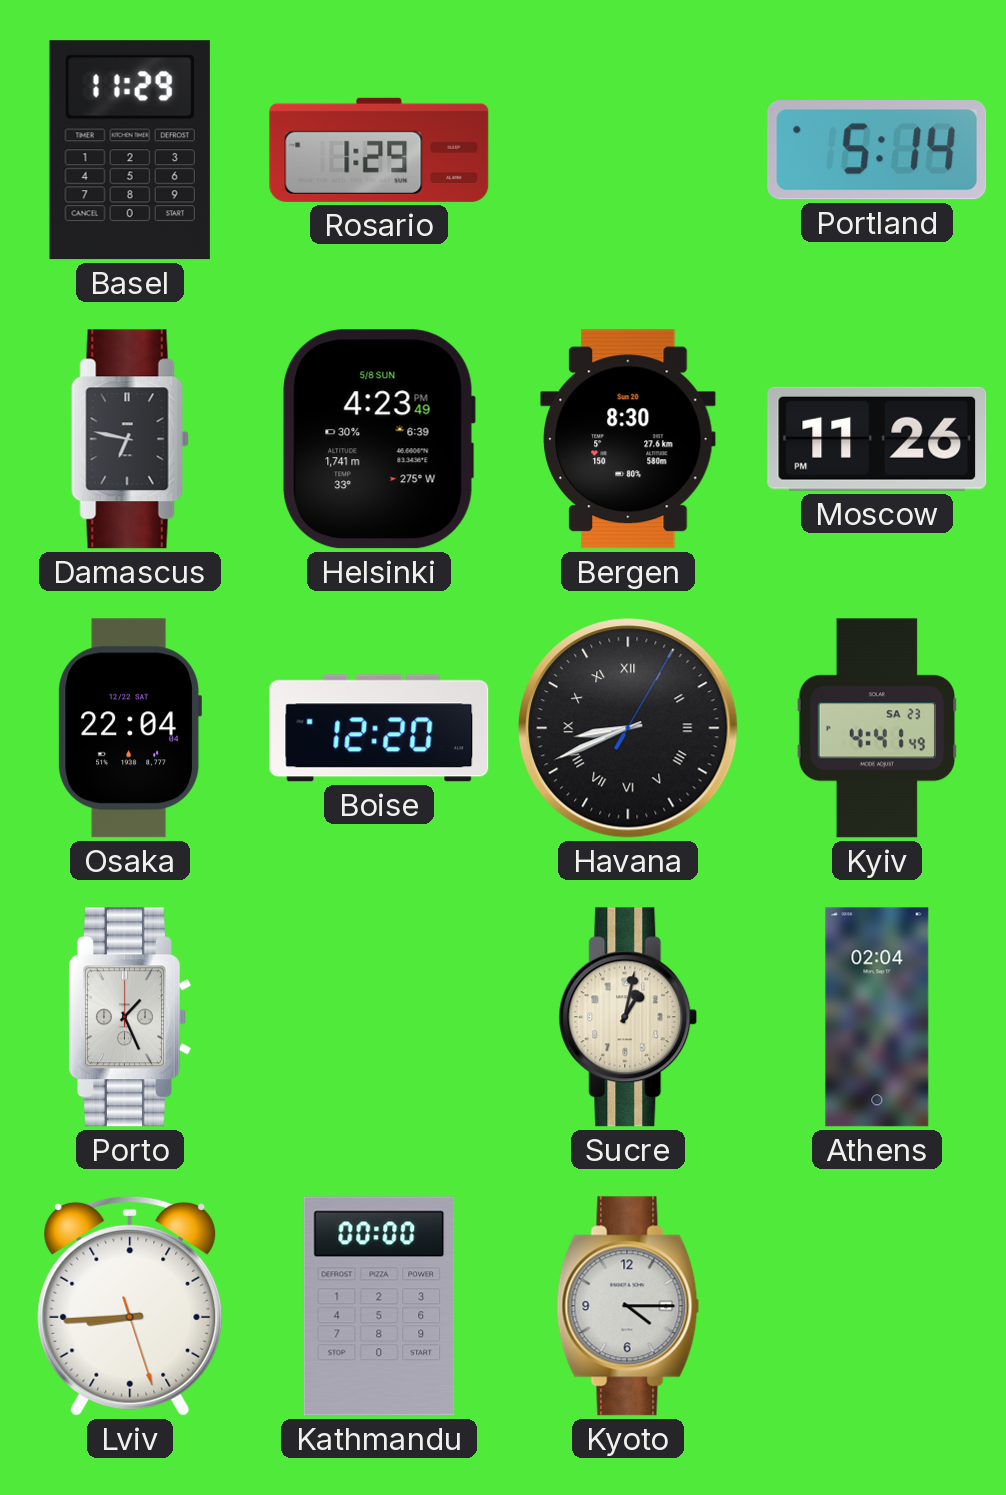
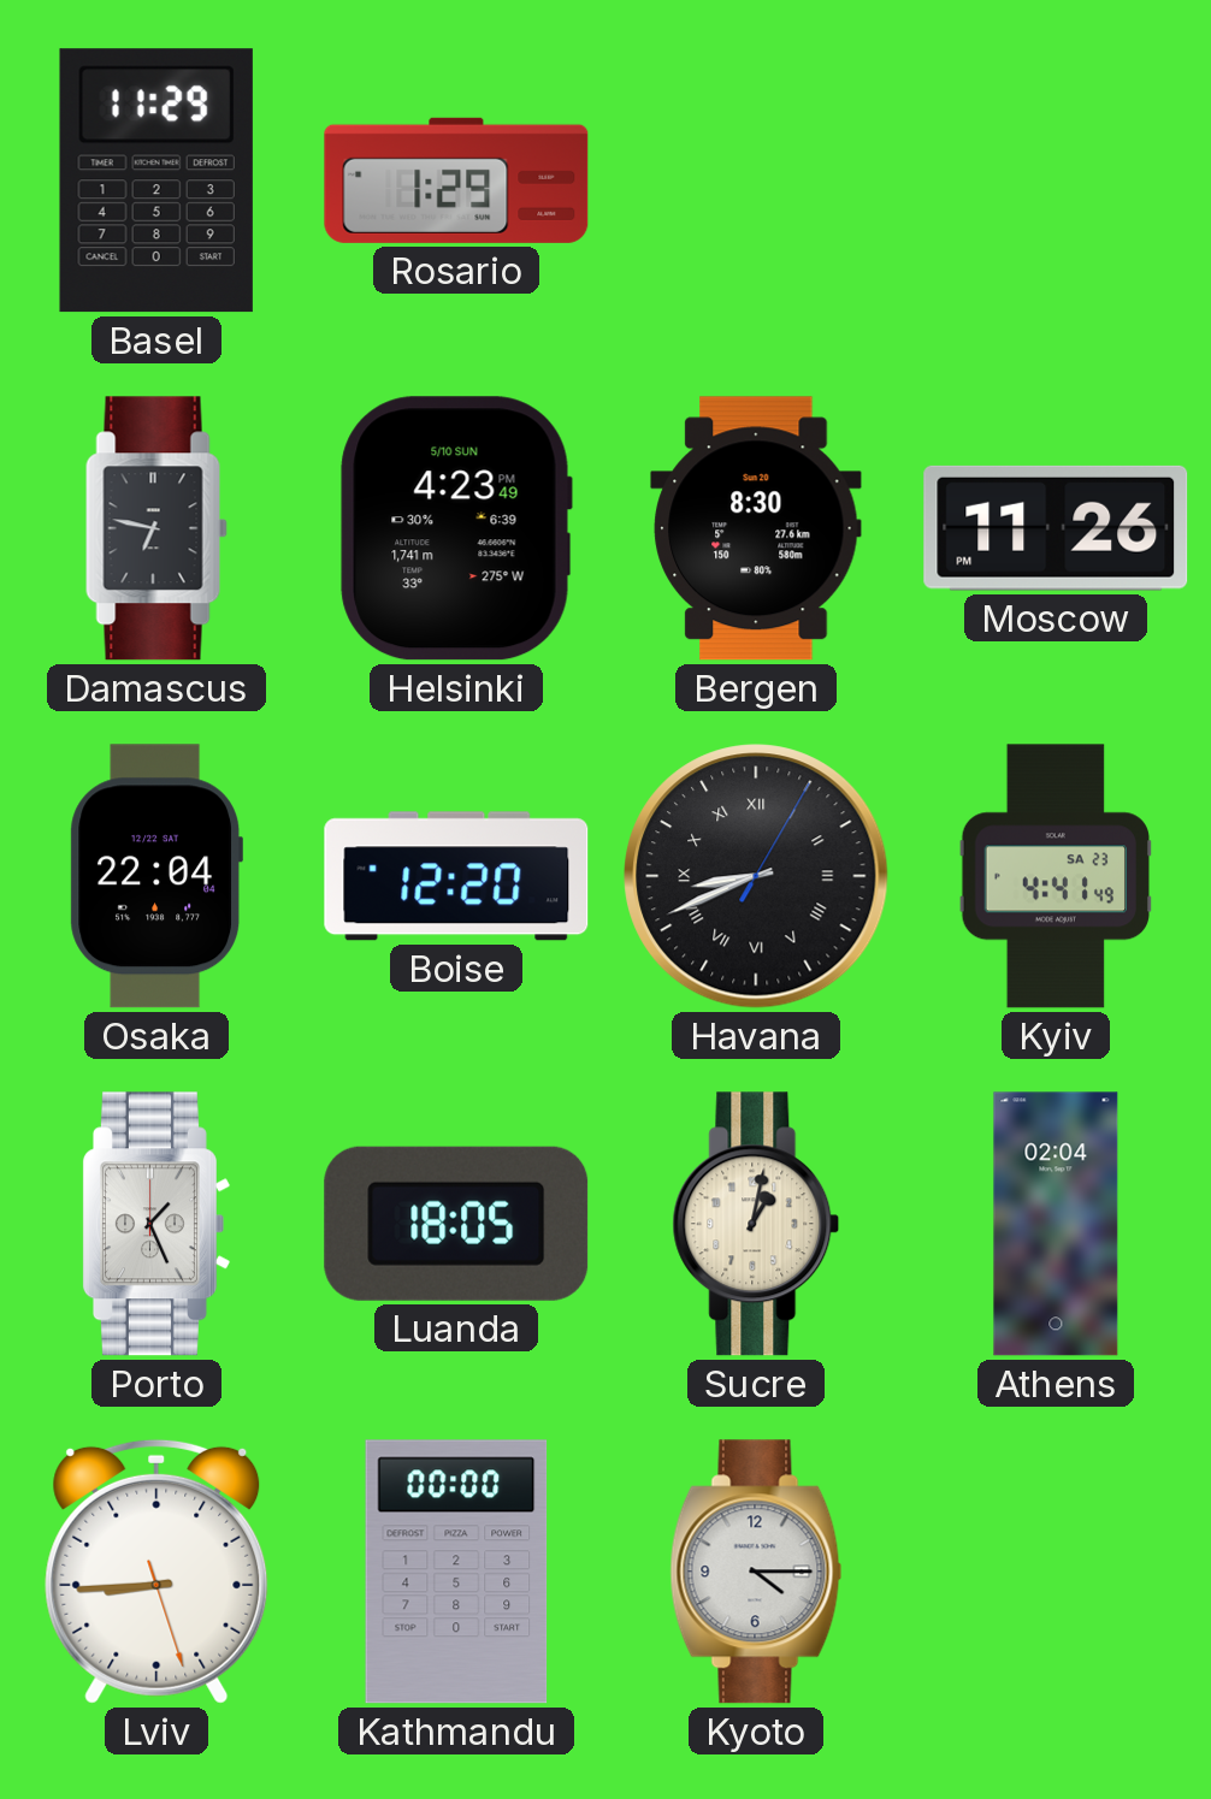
Portland: 5:14 -> none
Helsinki date: 5/8 SUN -> 5/10 SUN
Luanda: none -> 18:05
